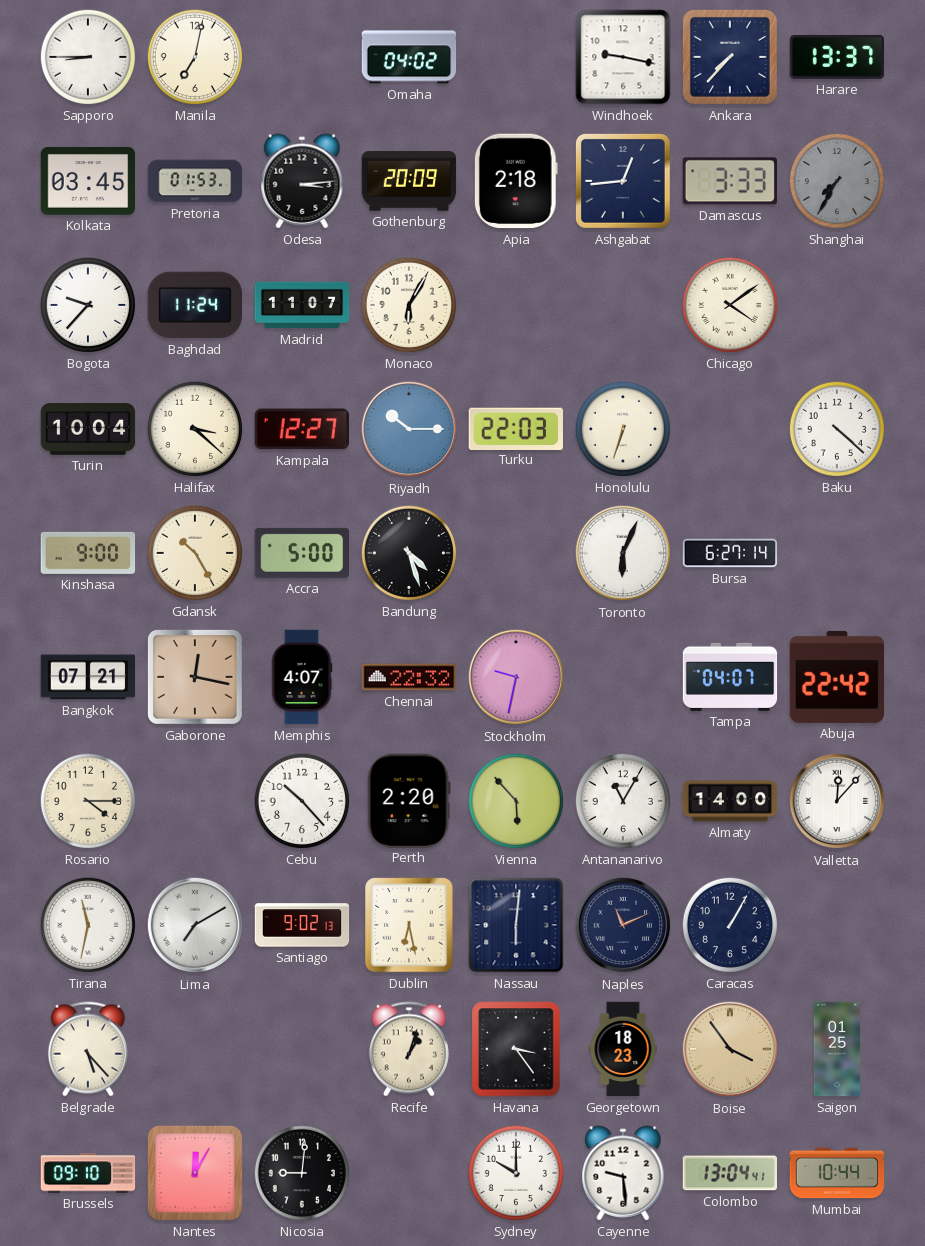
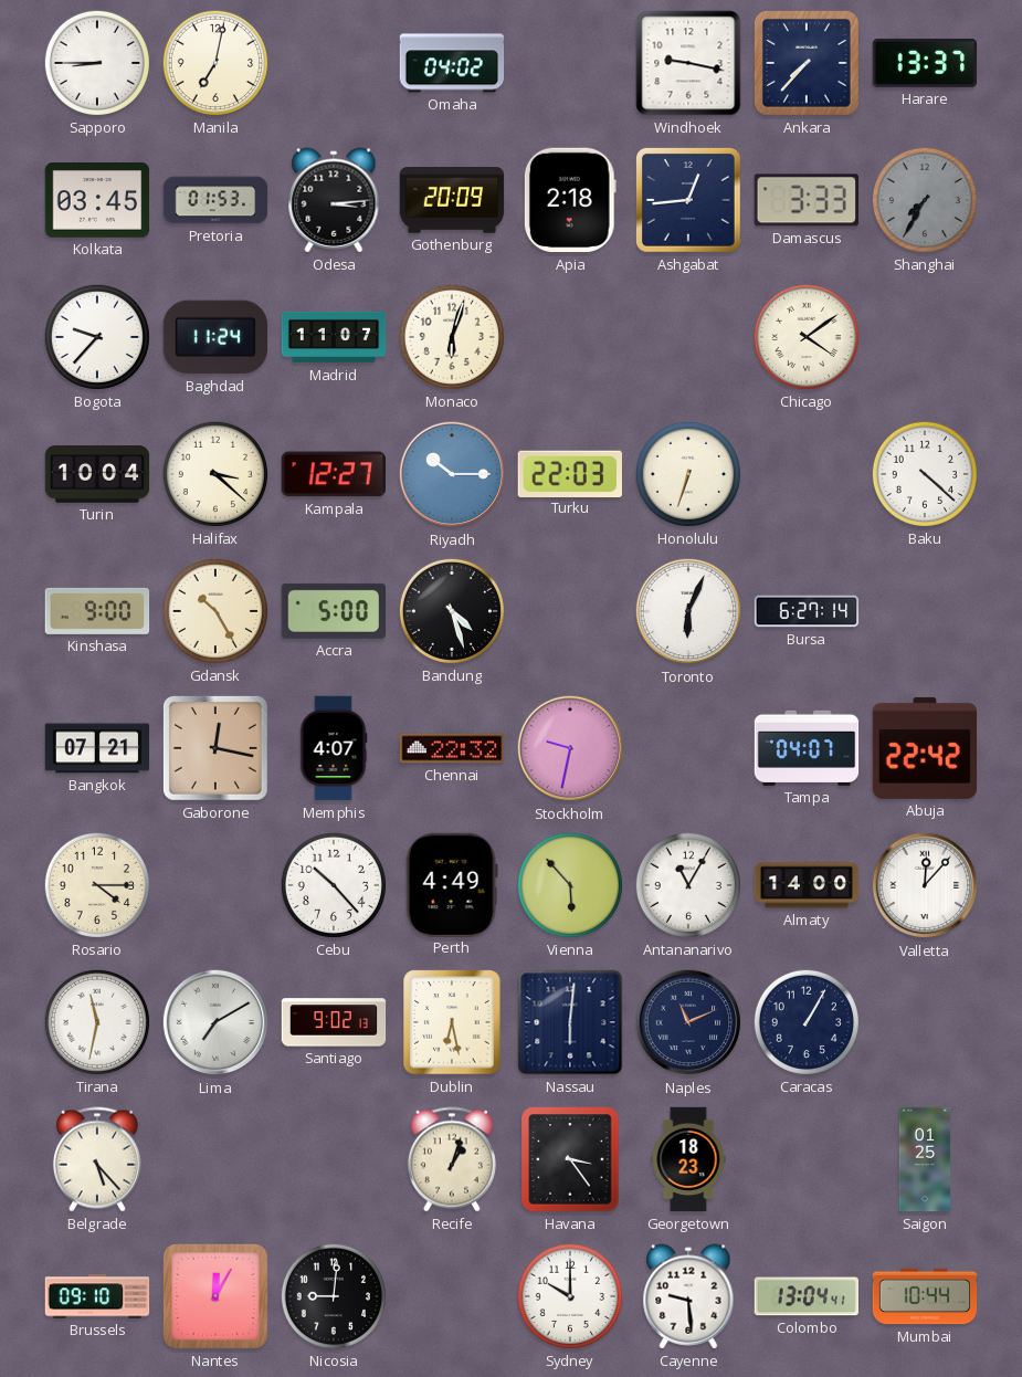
Monaco: 6:05 -> 6:03
Perth: 2:20 -> 4:49
Boise: 3:54 -> none
